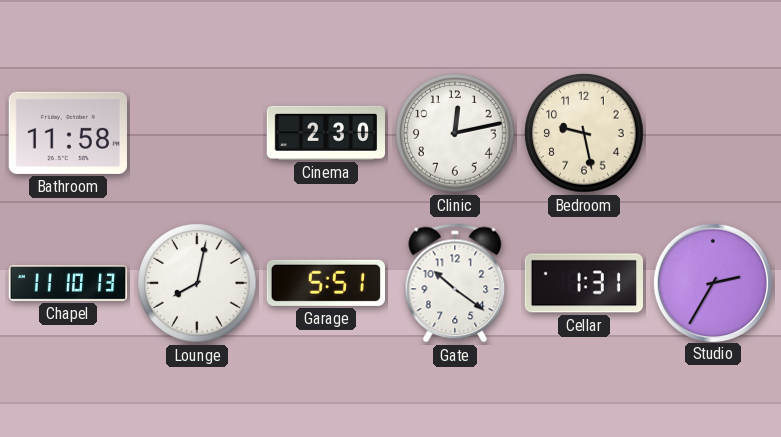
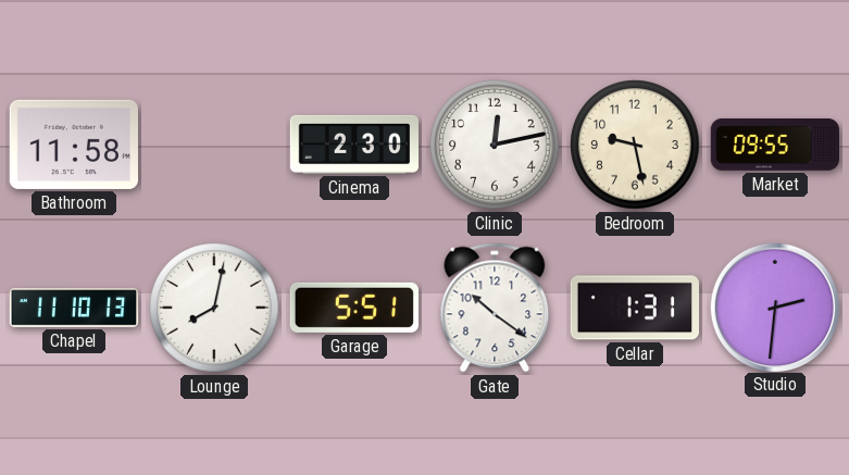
Market: none -> 09:55
Studio: 2:35 -> 2:31
